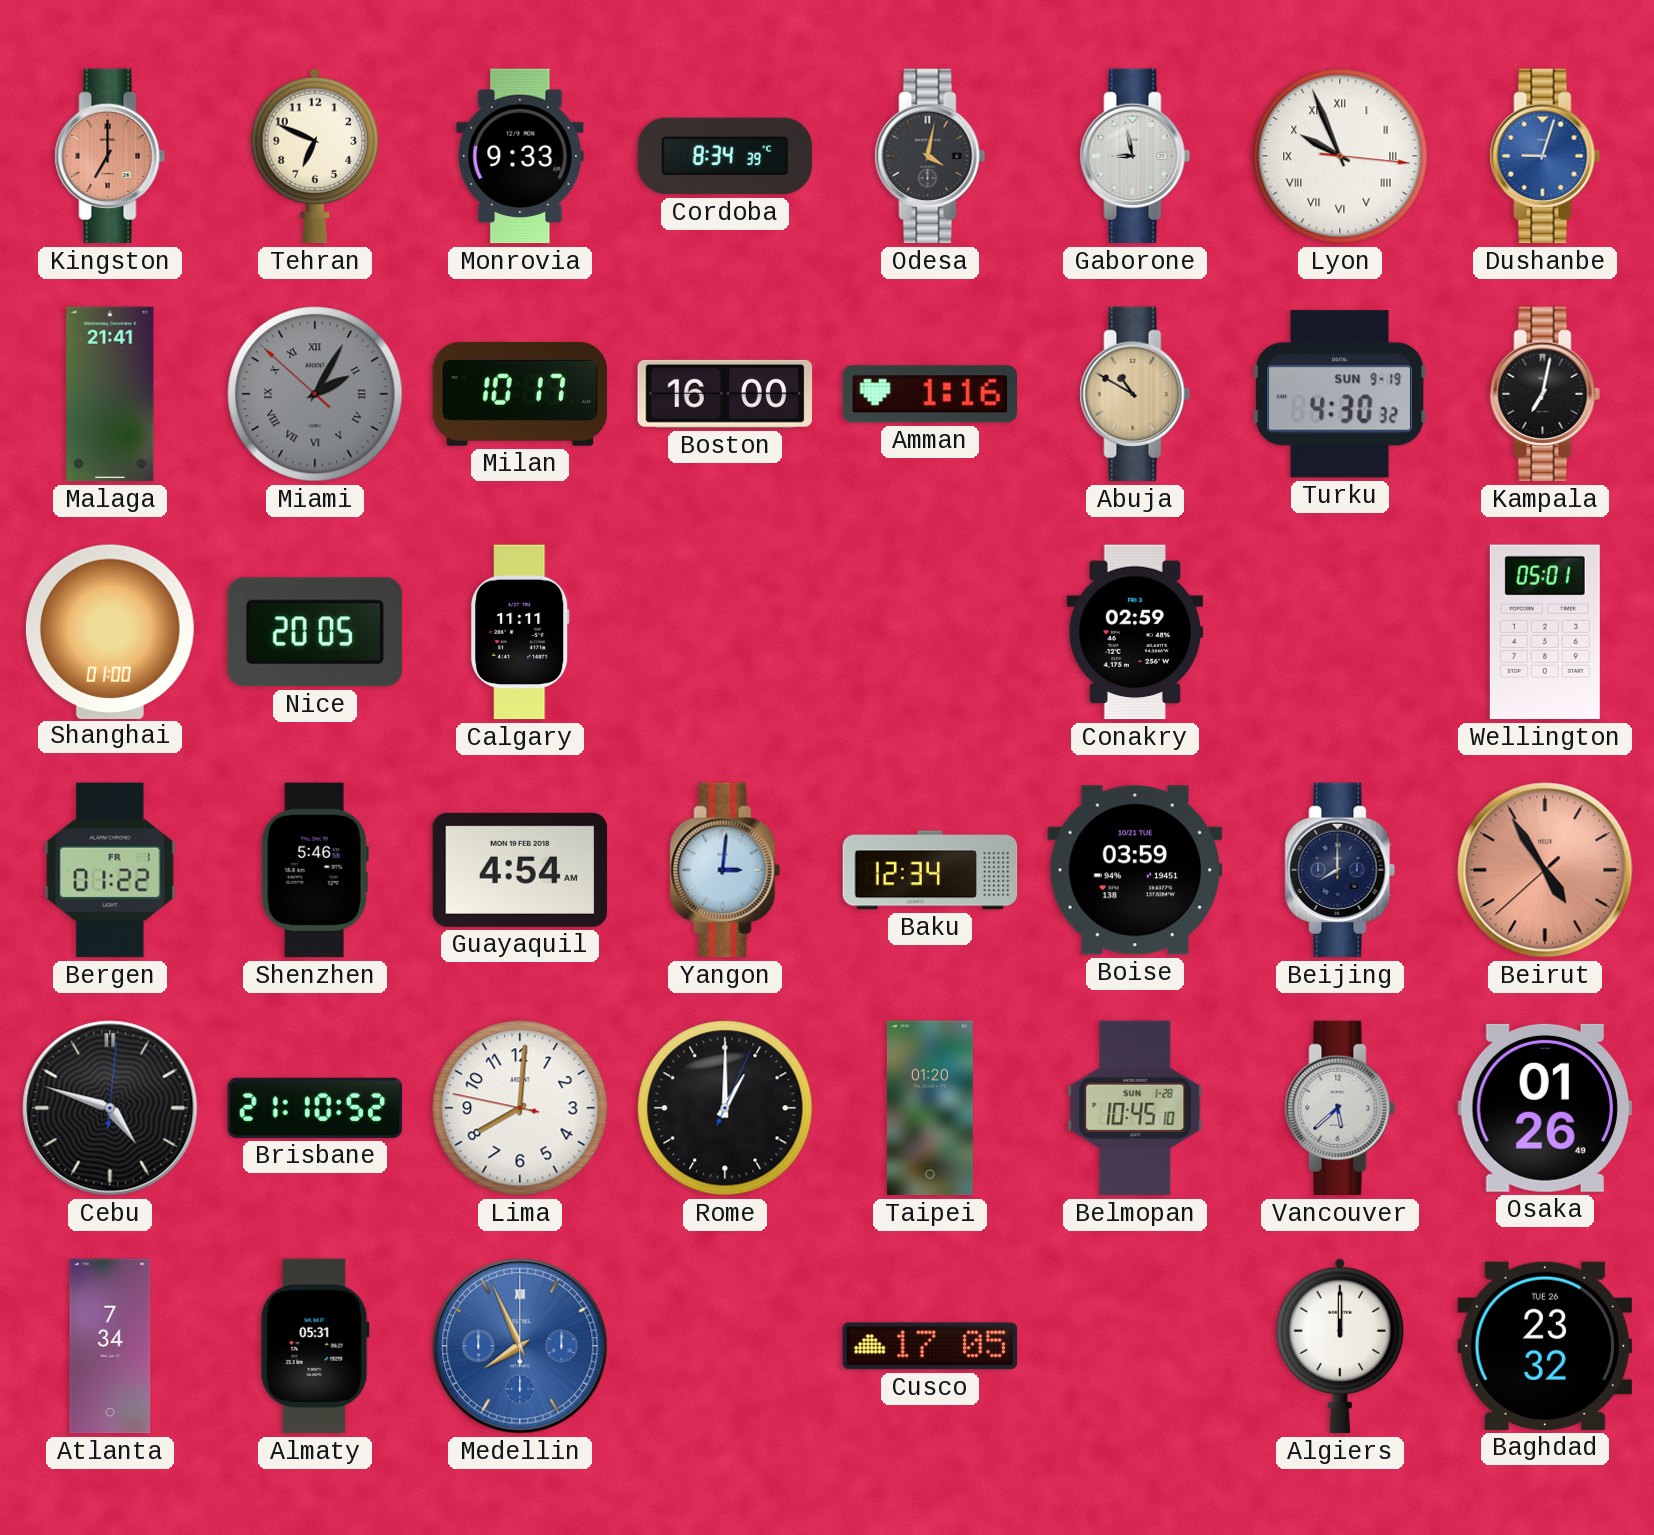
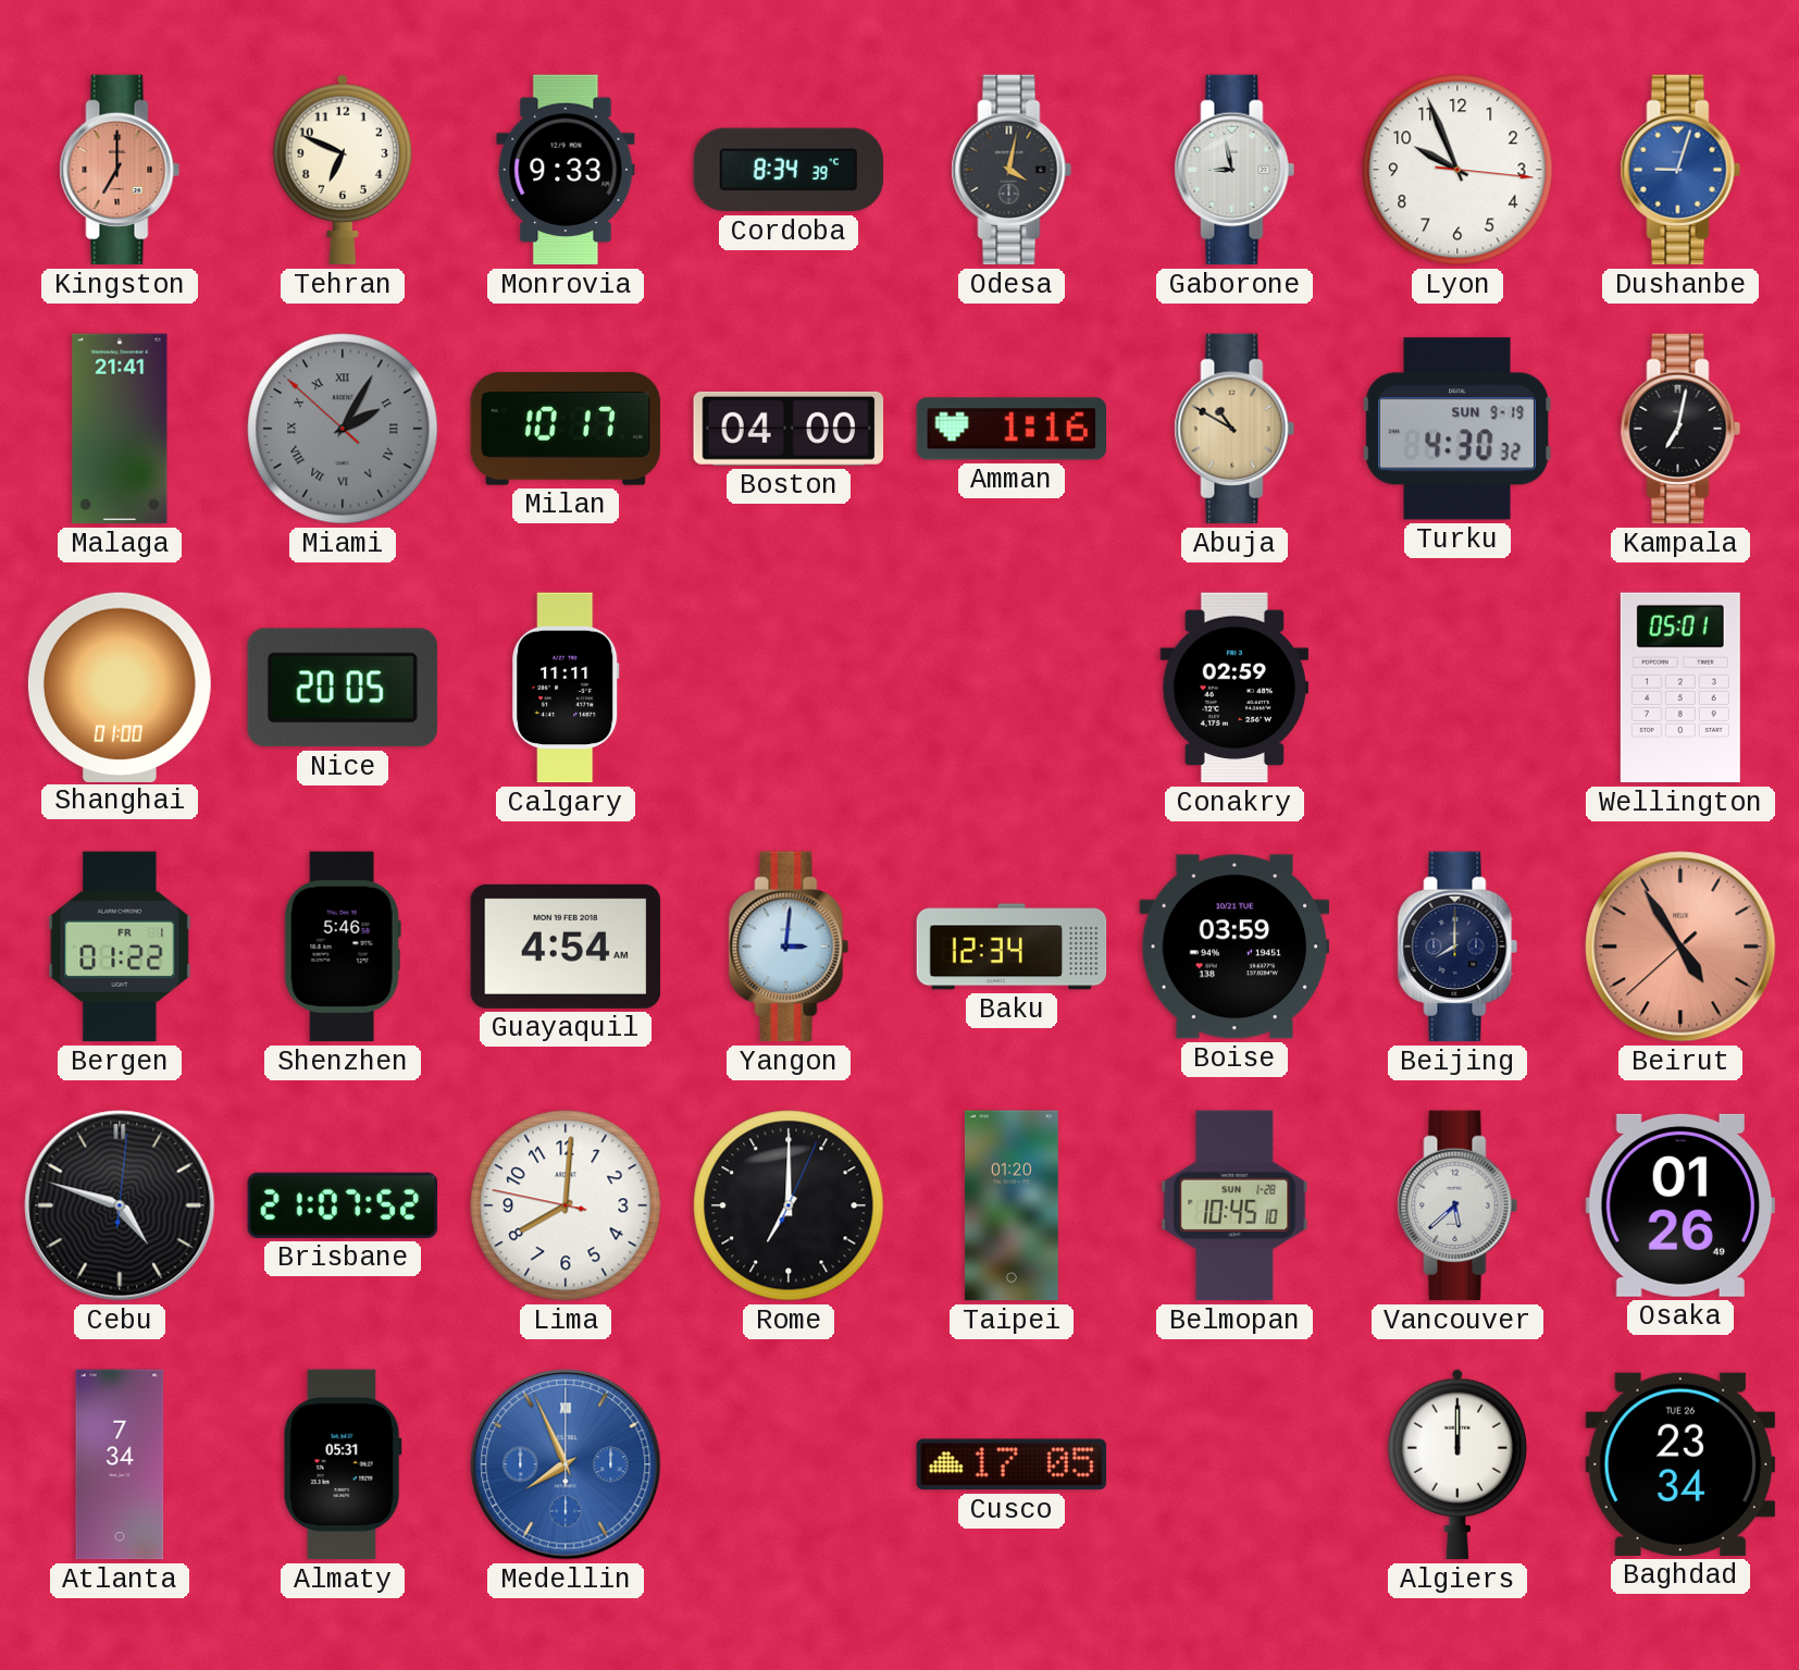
Lyon numerals: Roman -> Arabic
Boston: 16:00 -> 04:00
Brisbane: 21:10 -> 21:07
Rome: 1:00 -> 7:00
Baghdad: 23:32 -> 23:34
